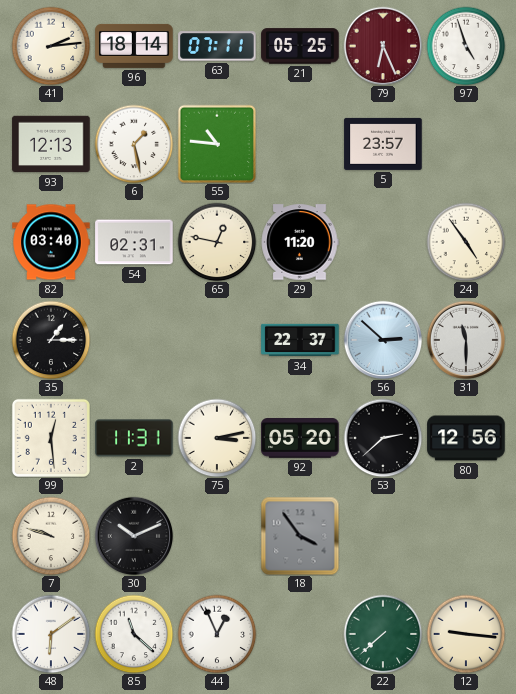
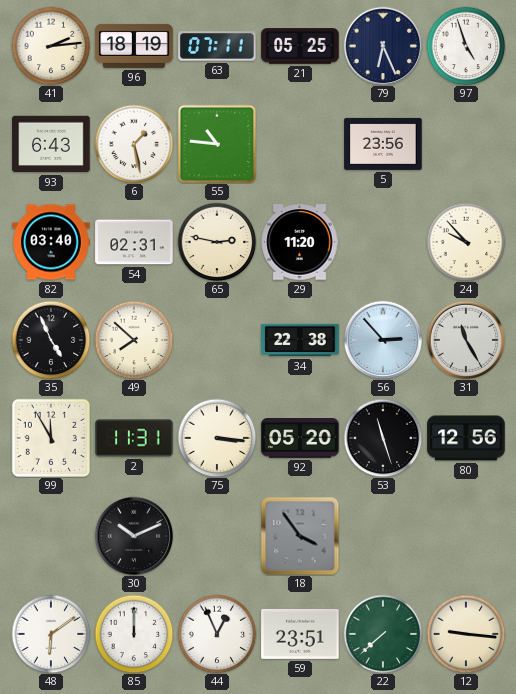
96: 18:14 -> 18:19
79 dial: burgundy -> navy
93: 12:13 -> 6:43
5: 23:57 -> 23:56
65: 12:47 -> 2:47
24: 4:54 -> 9:53
35: 1:15 -> 4:56
49: none -> 7:52
34: 22:37 -> 22:38
56: 2:52 -> 2:53
31: 11:30 -> 11:25
99: 12:29 -> 11:55
75: 3:13 -> 3:16
53: 2:38 -> 11:27
7: 9:48 -> none
85: 11:22 -> 12:00
59: none -> 23:51
